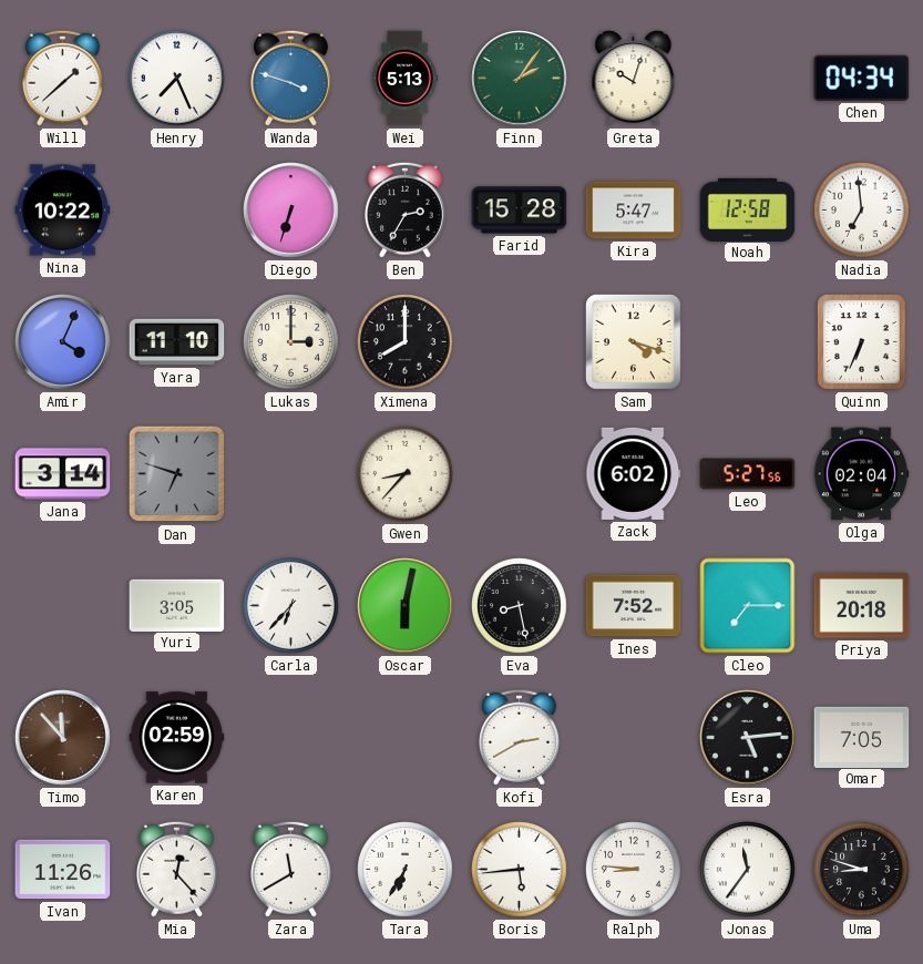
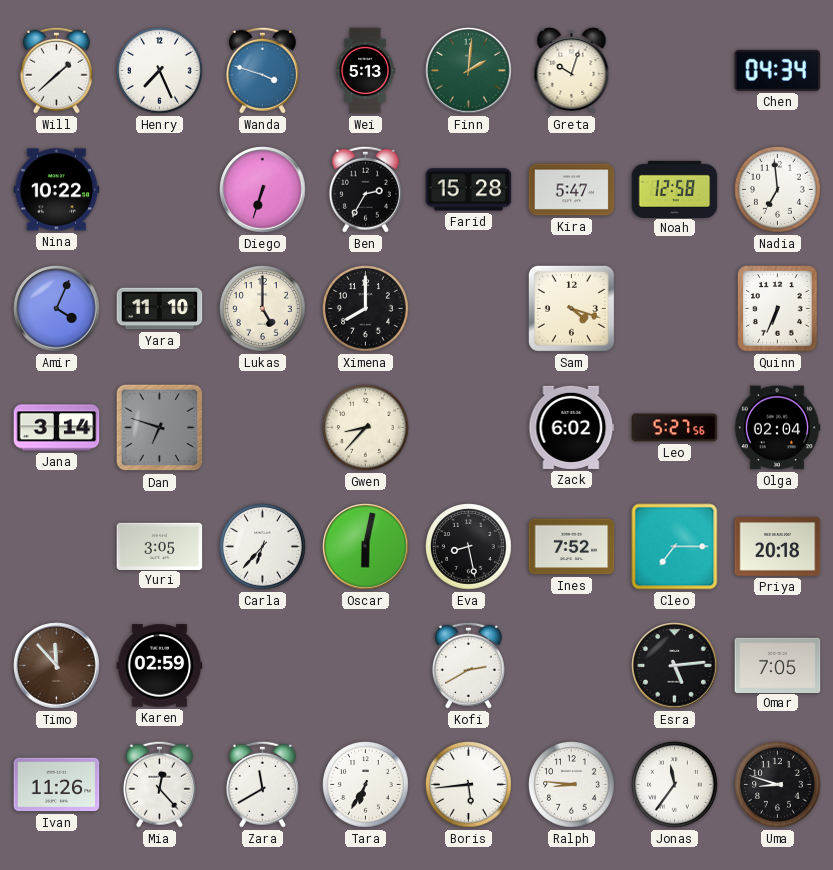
Finn: 2:06 -> 2:01
Lukas: 3:00 -> 5:00
